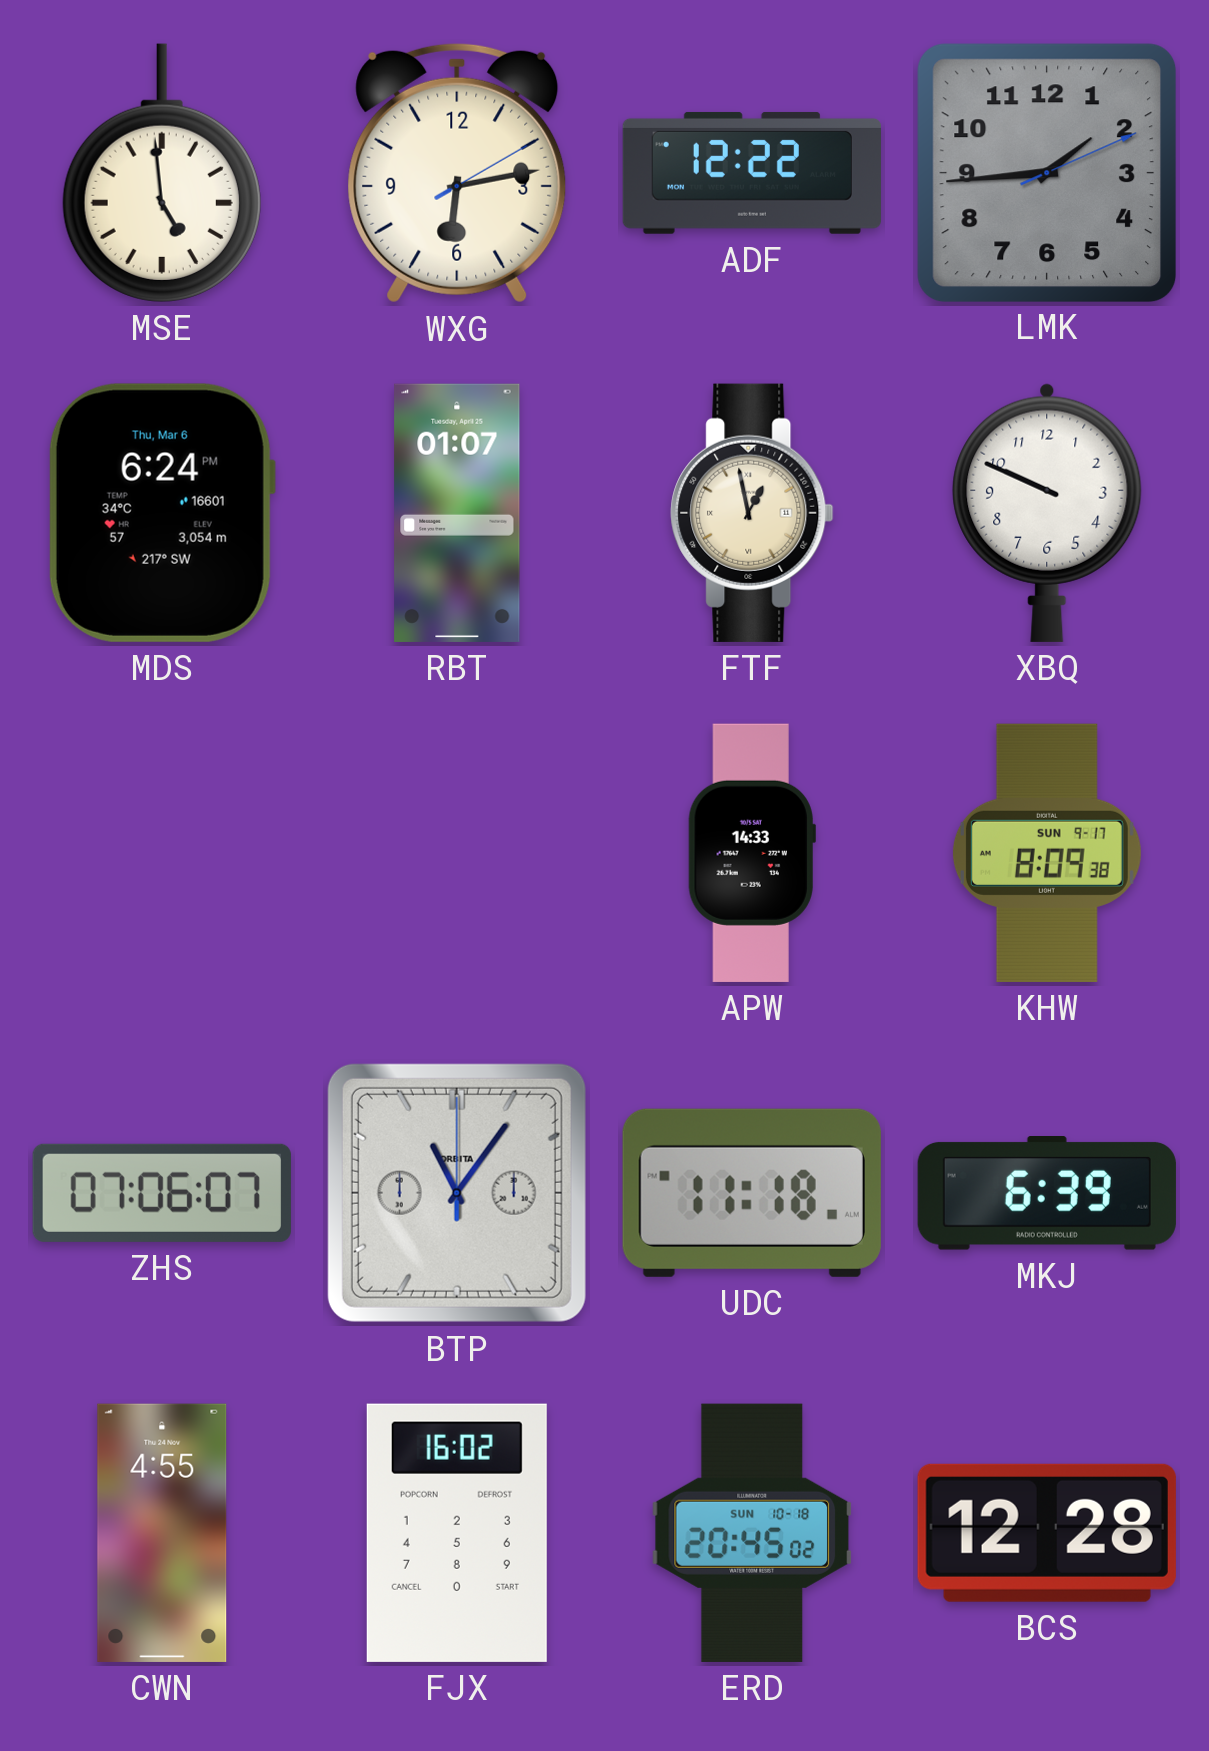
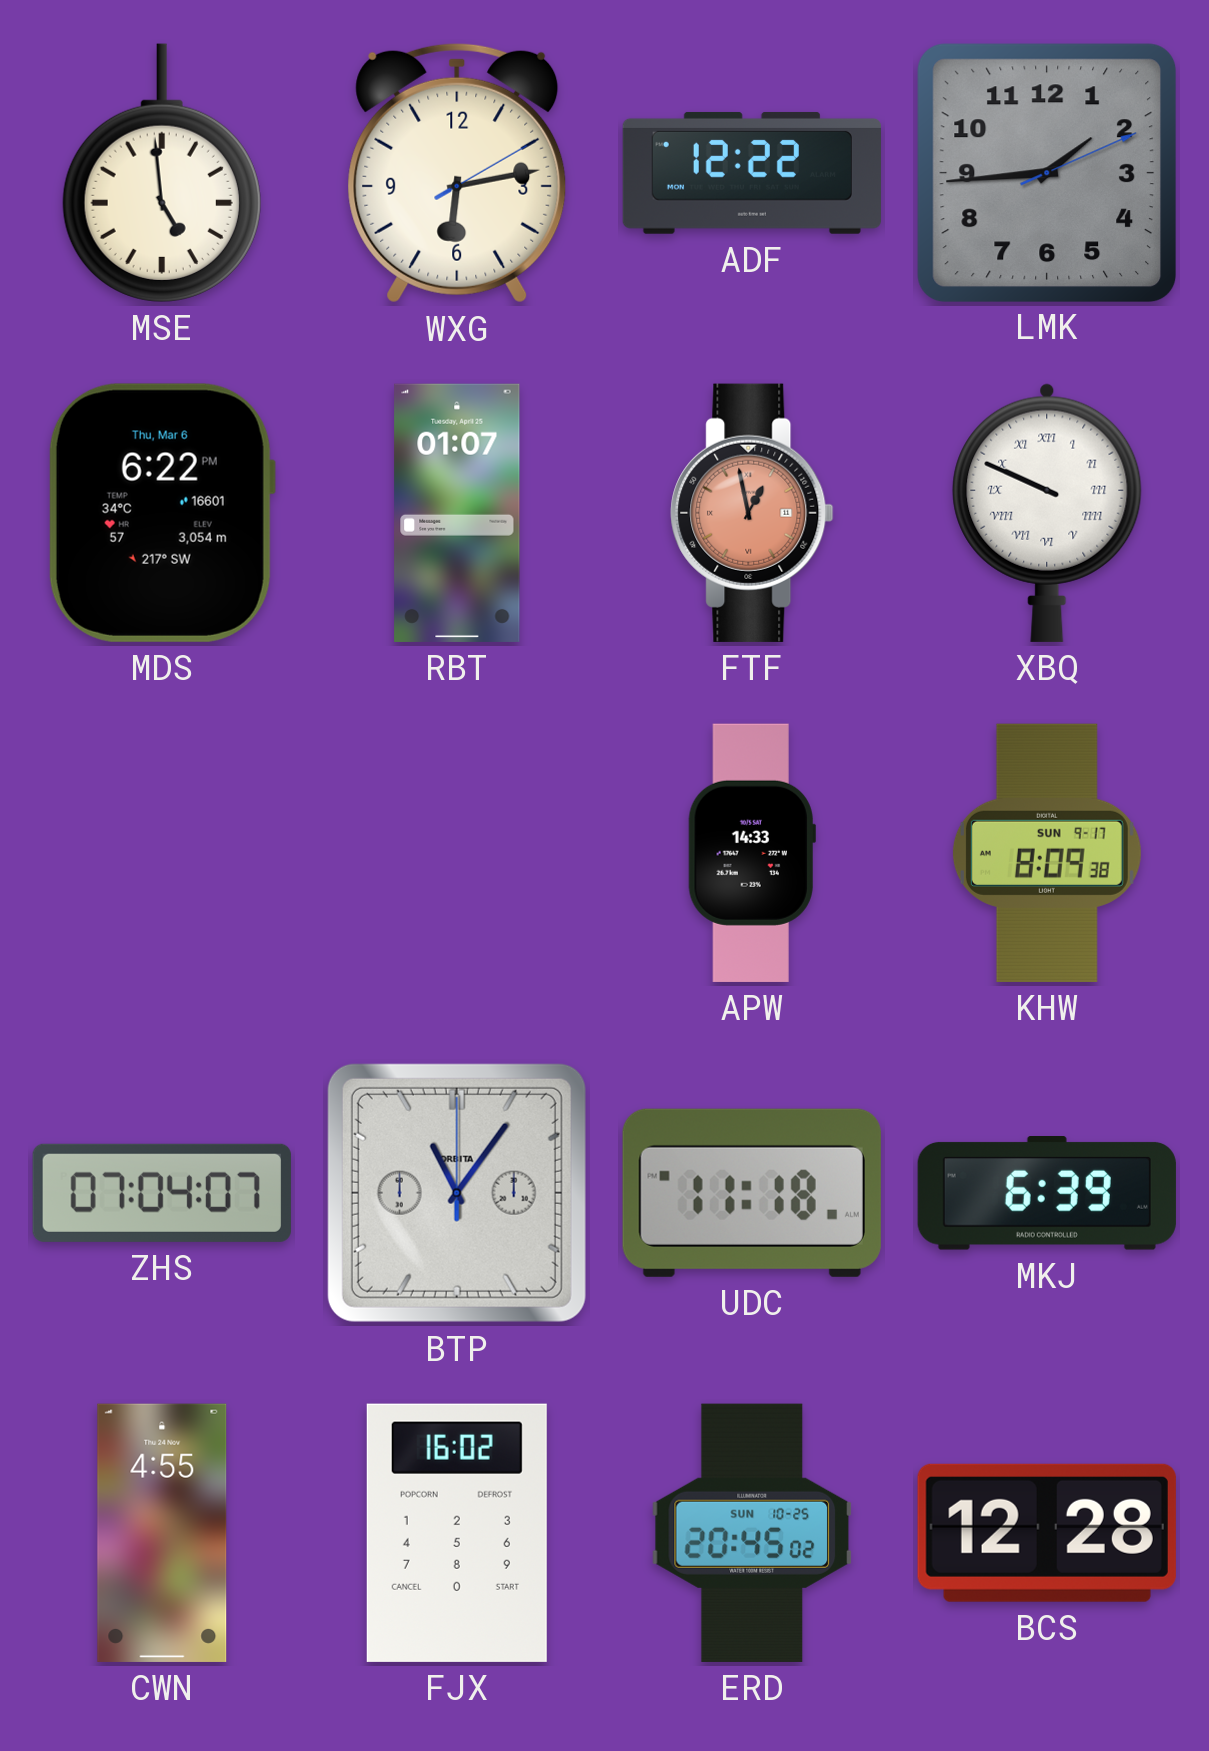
MDS: 6:24 -> 6:22
FTF dial: cream -> salmon
XBQ numerals: Arabic -> Roman
ZHS: 07:06 -> 07:04
ERD date: SUN 10-18 -> SUN 10-25
